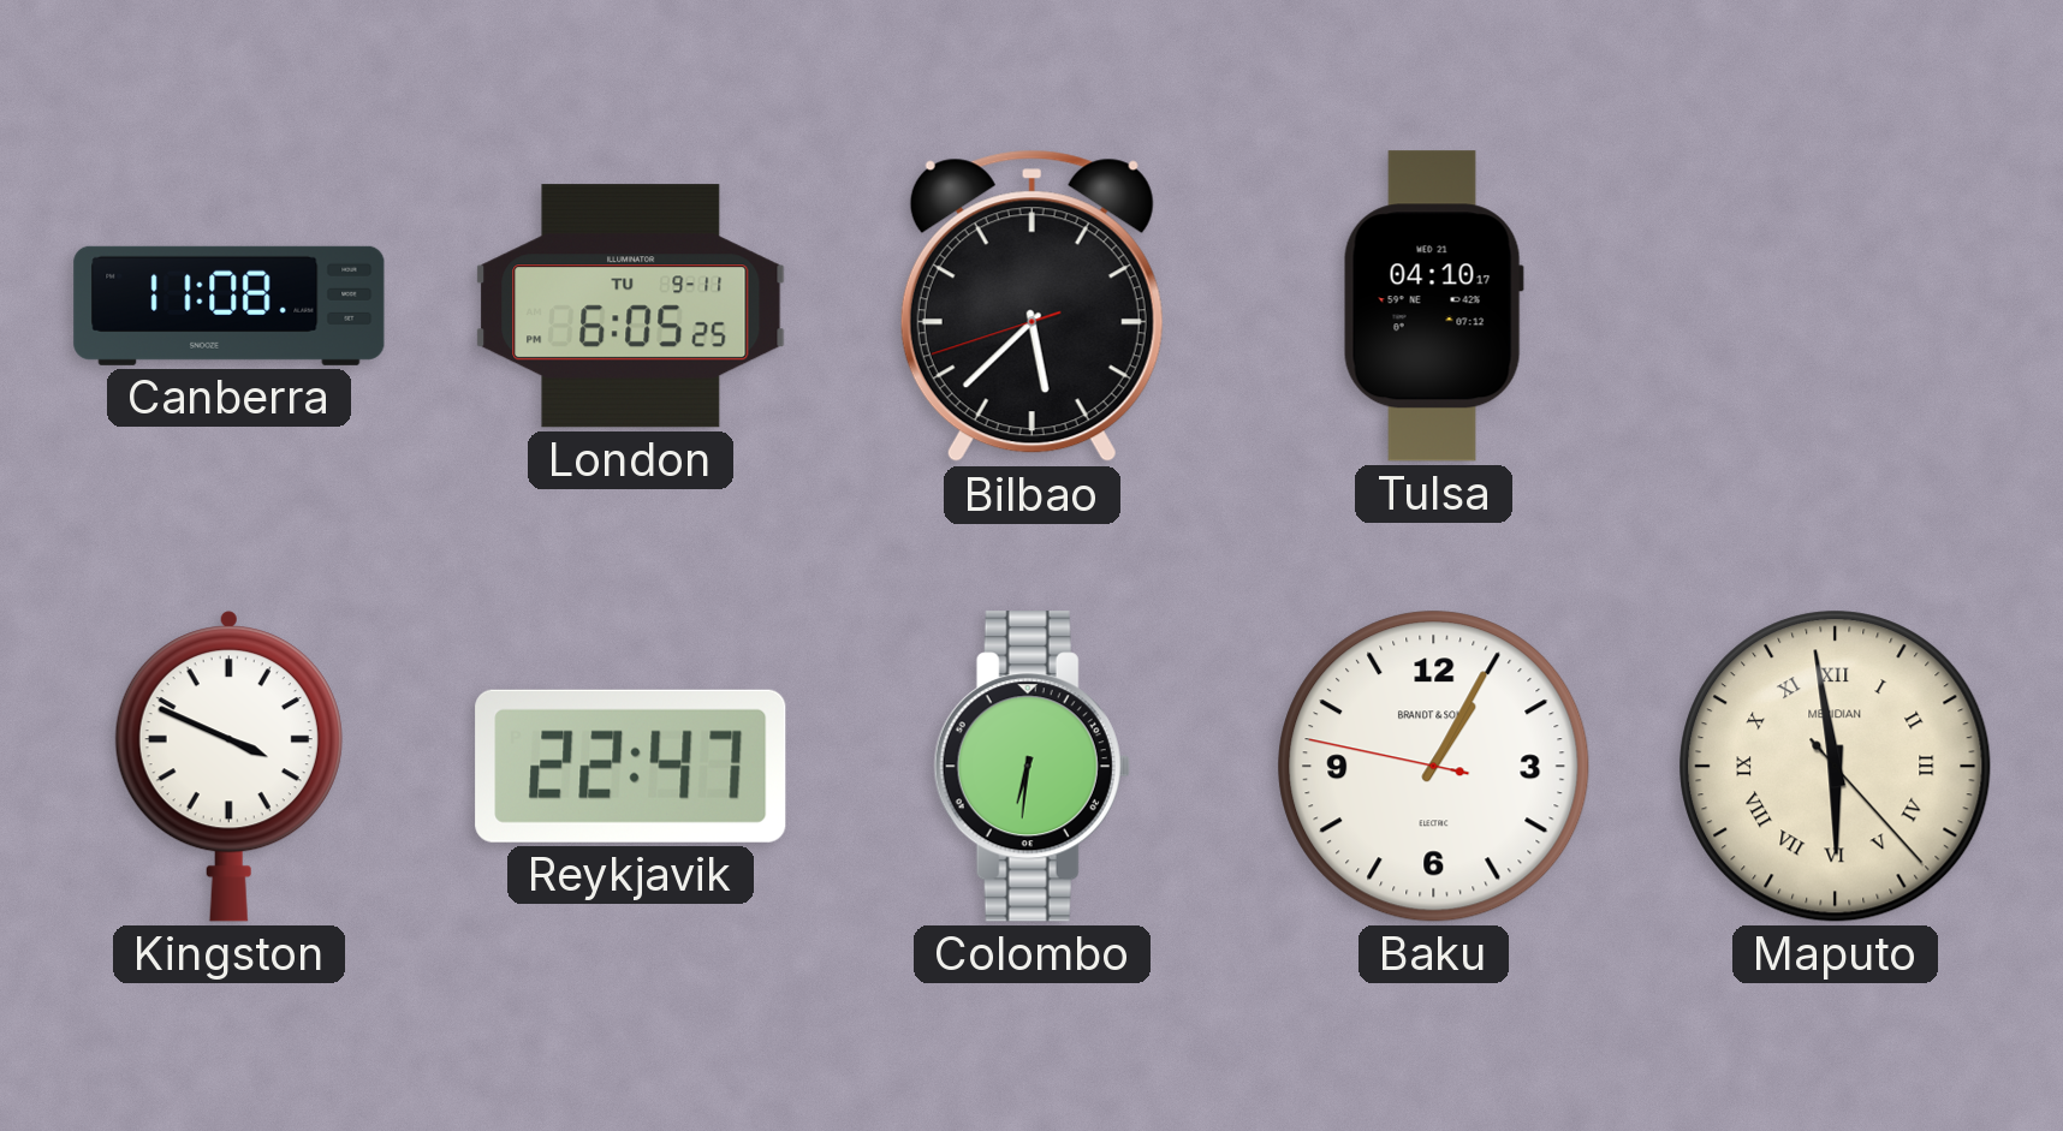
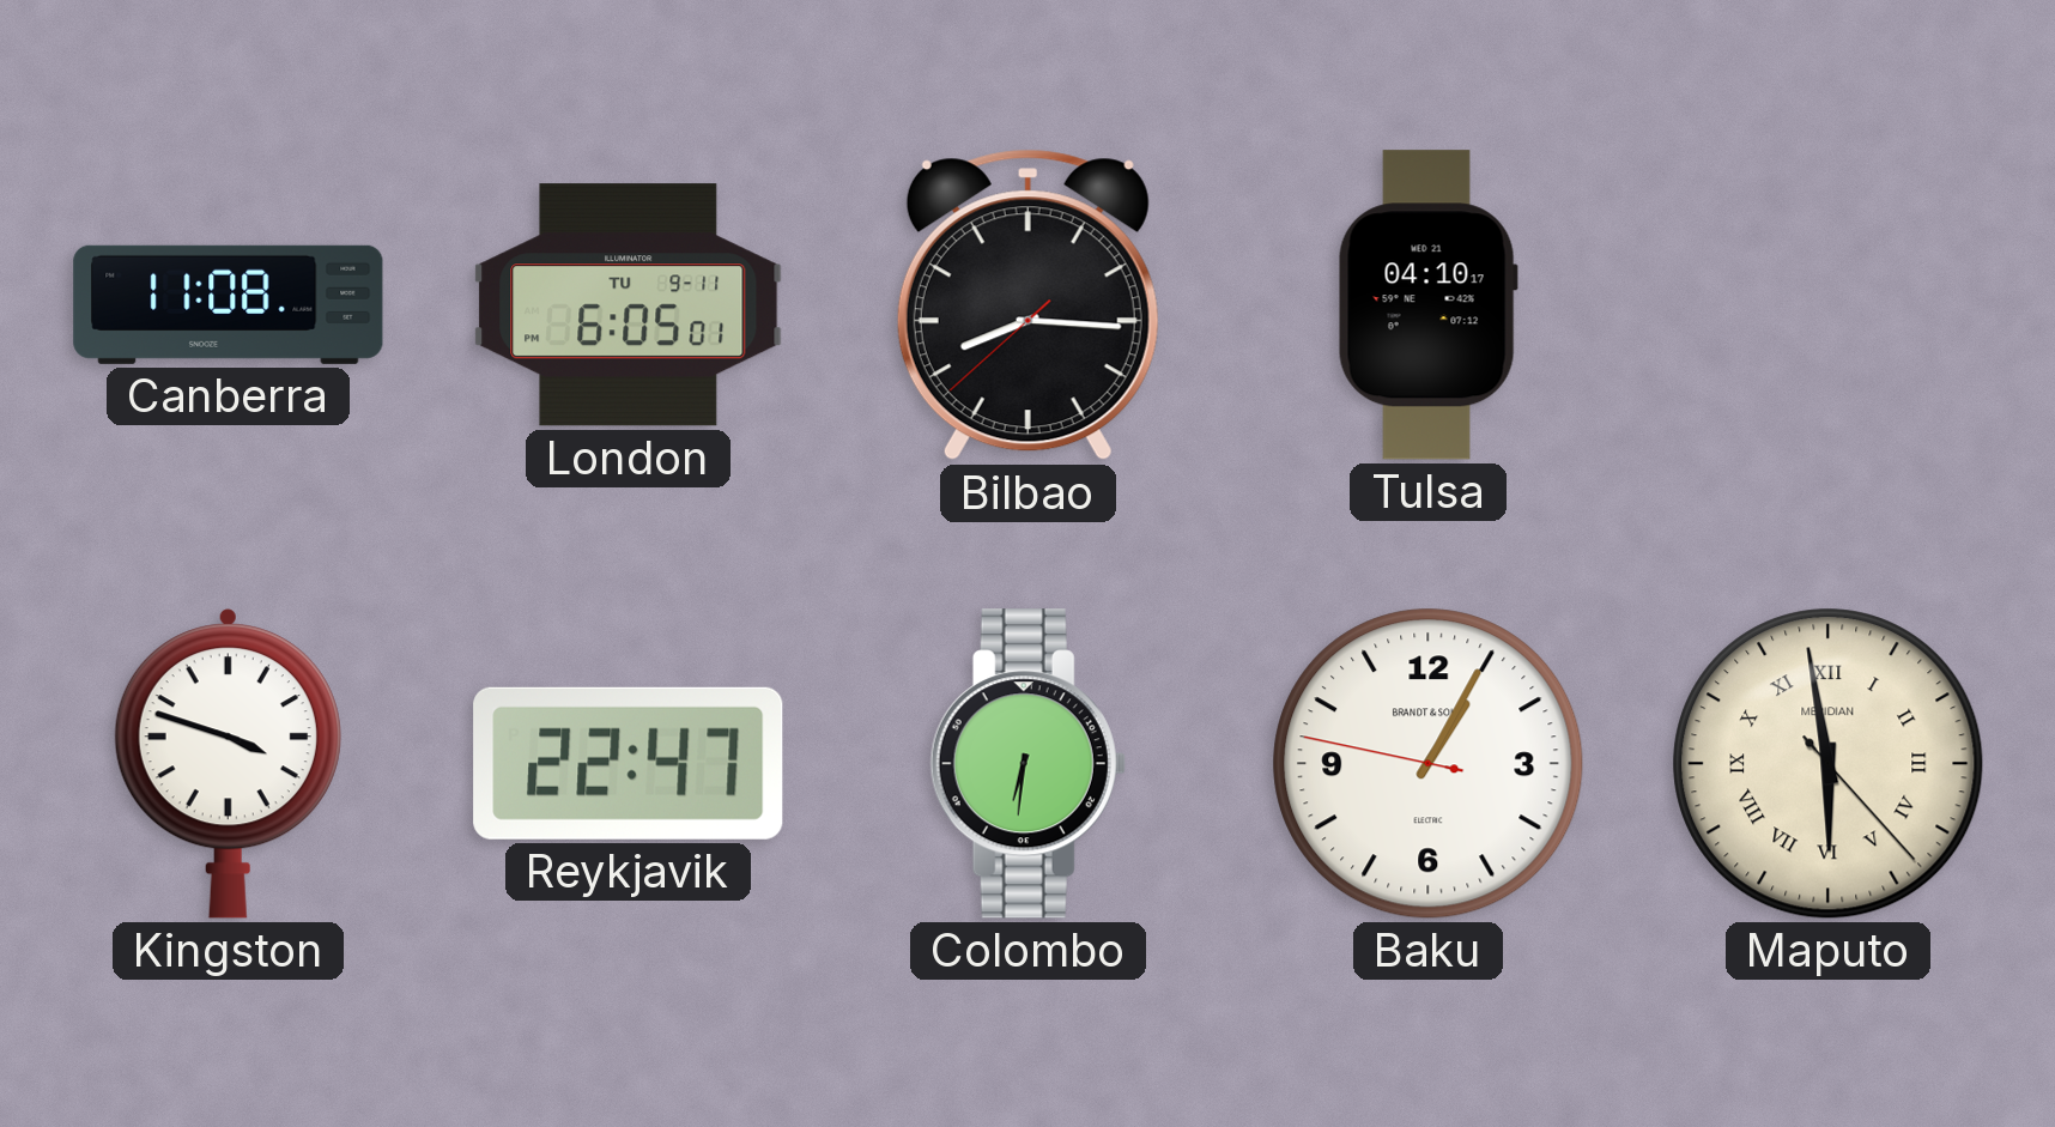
London: 6:05:25 -> 6:05:01
Bilbao: 5:37 -> 8:15
Kingston: 3:49 -> 3:48
